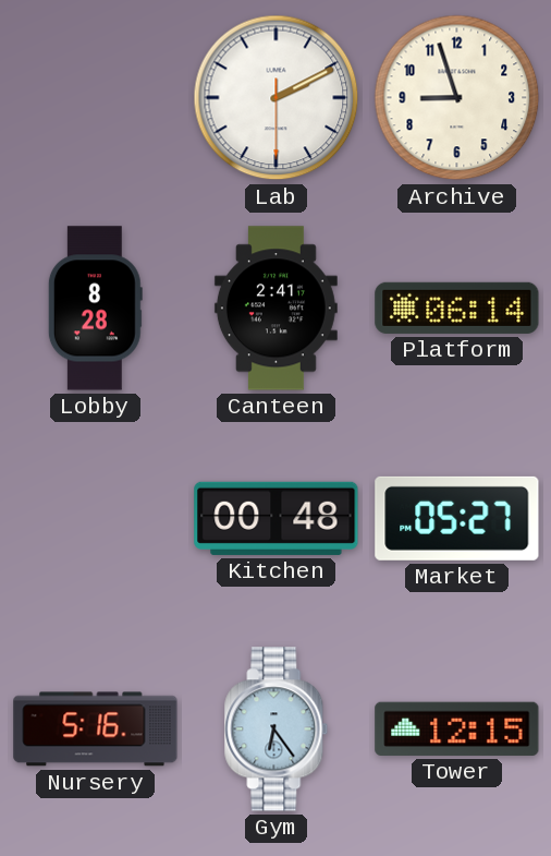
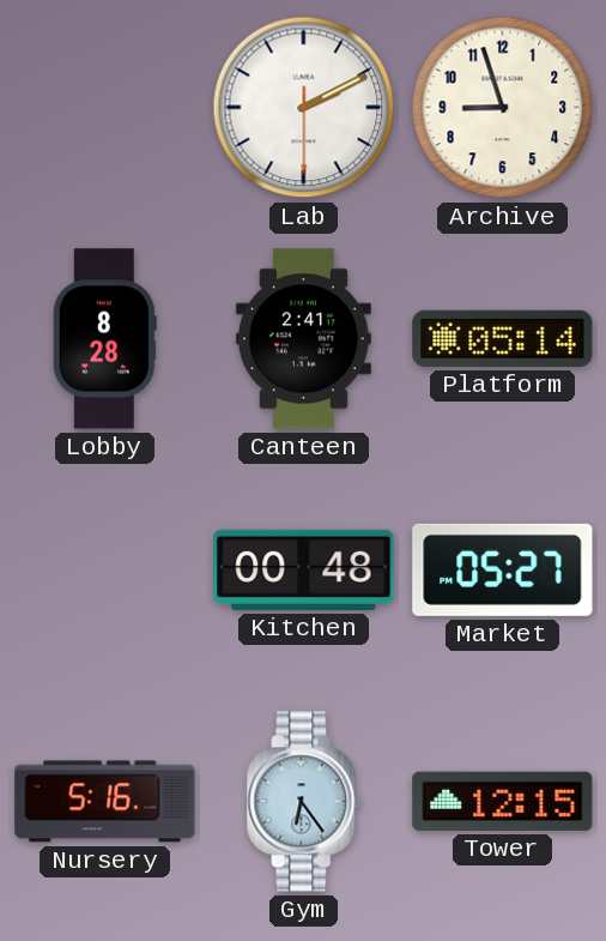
Platform: 06:14 -> 05:14
